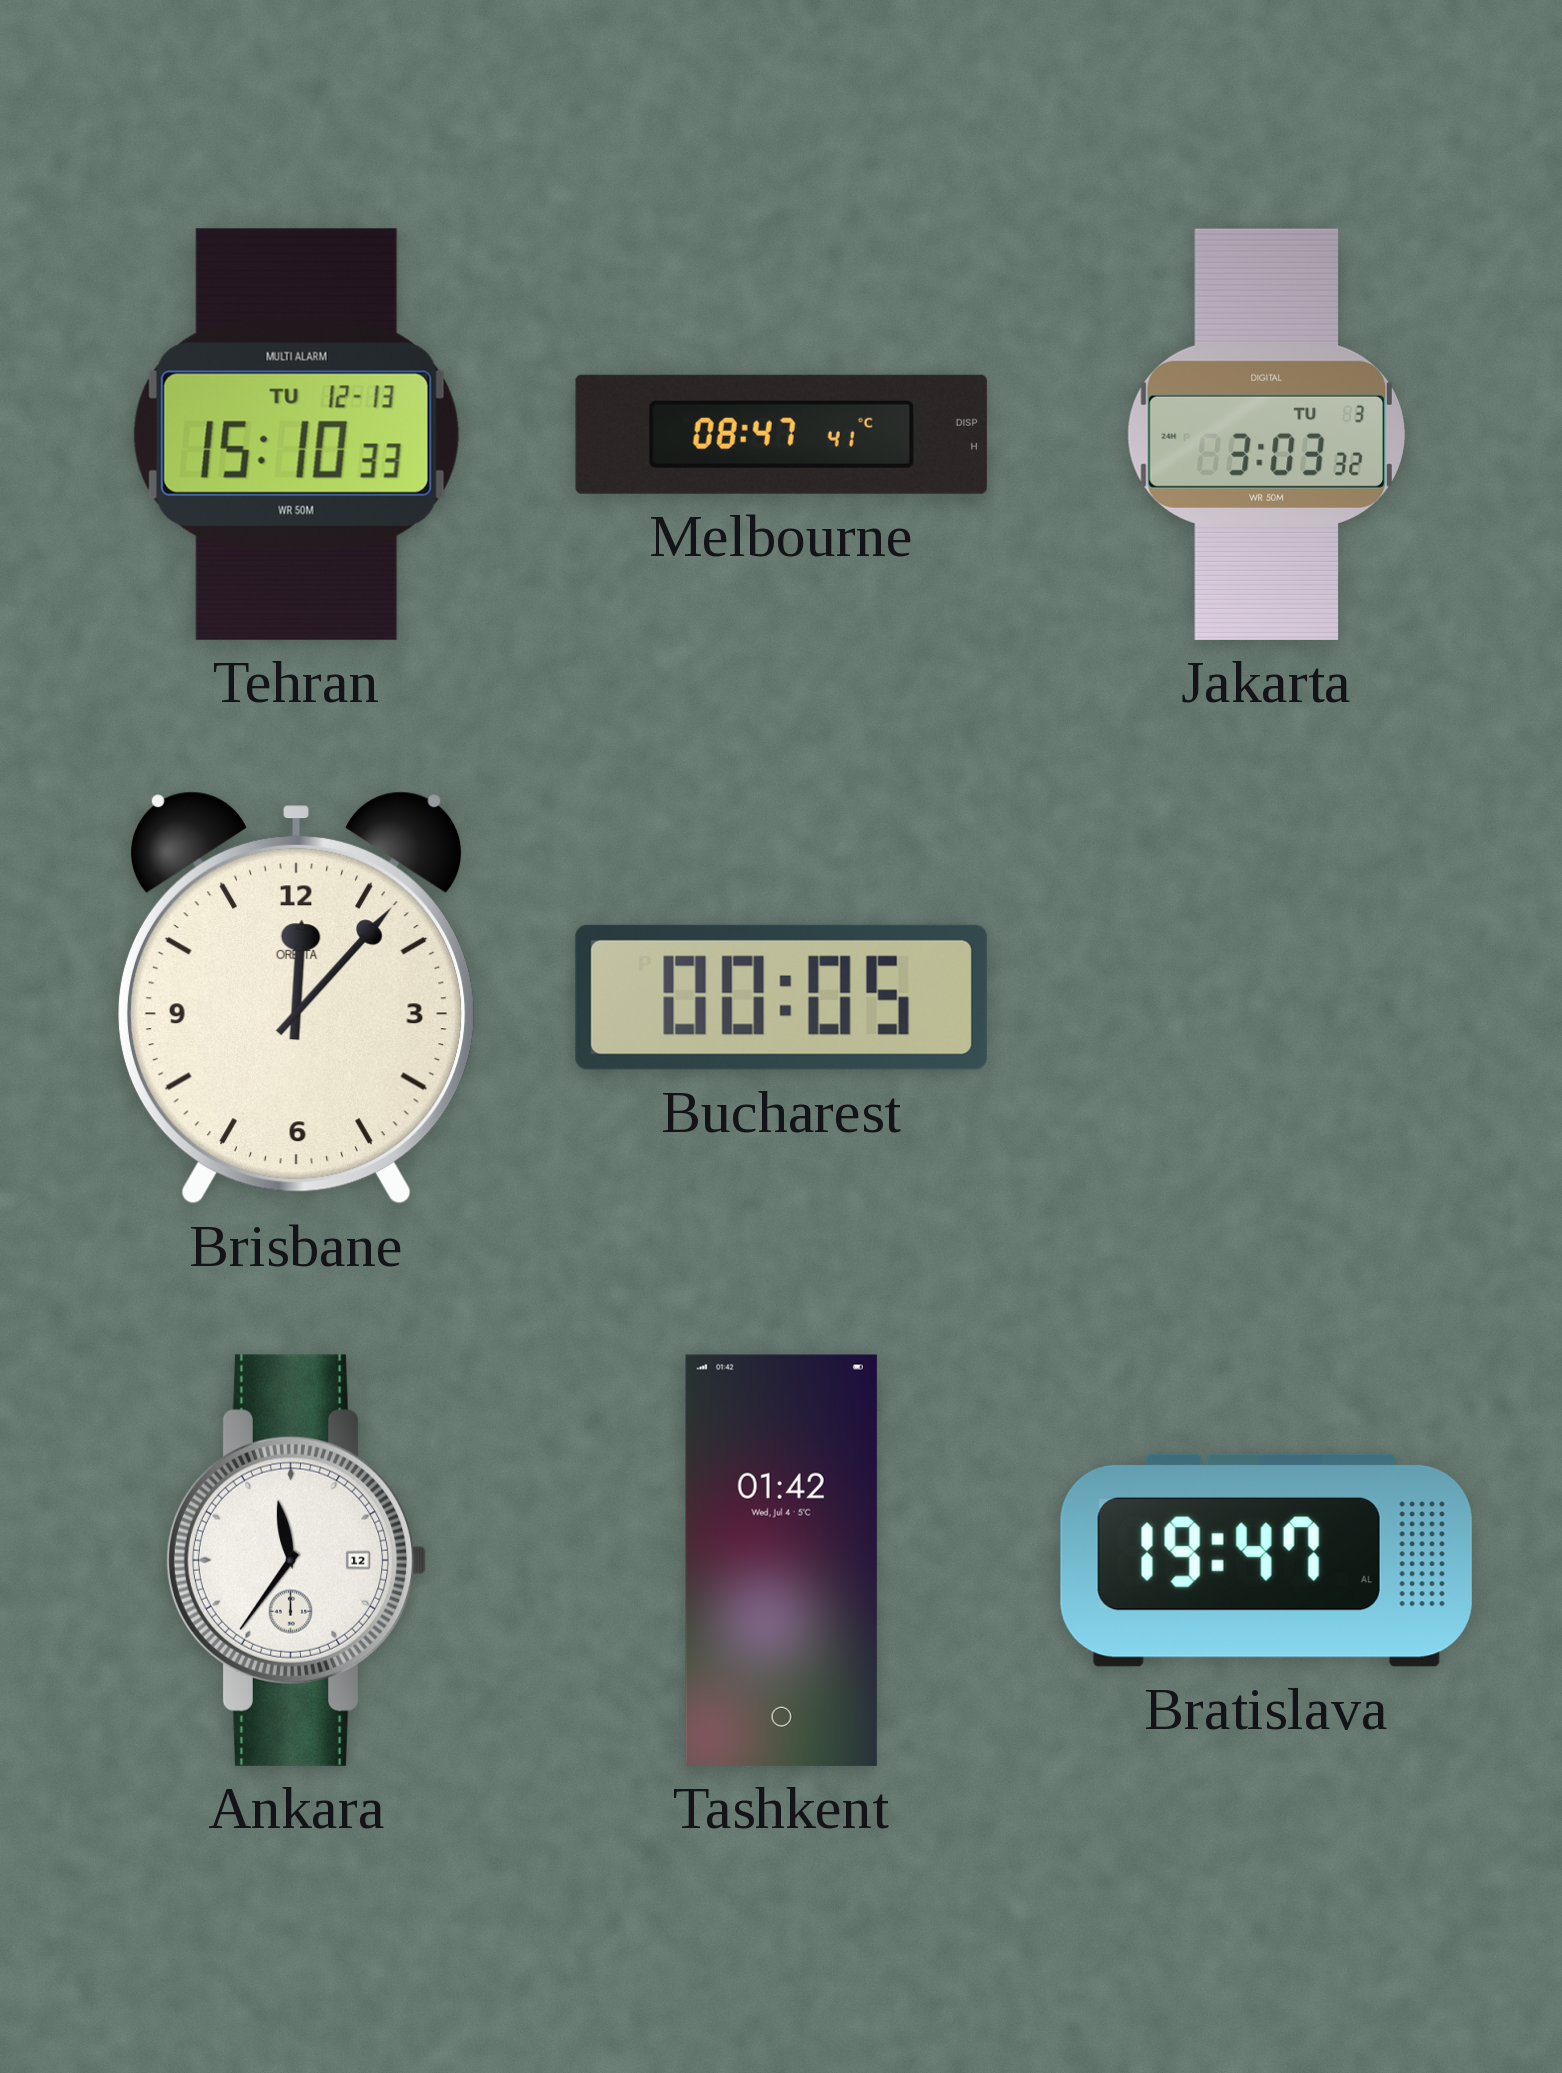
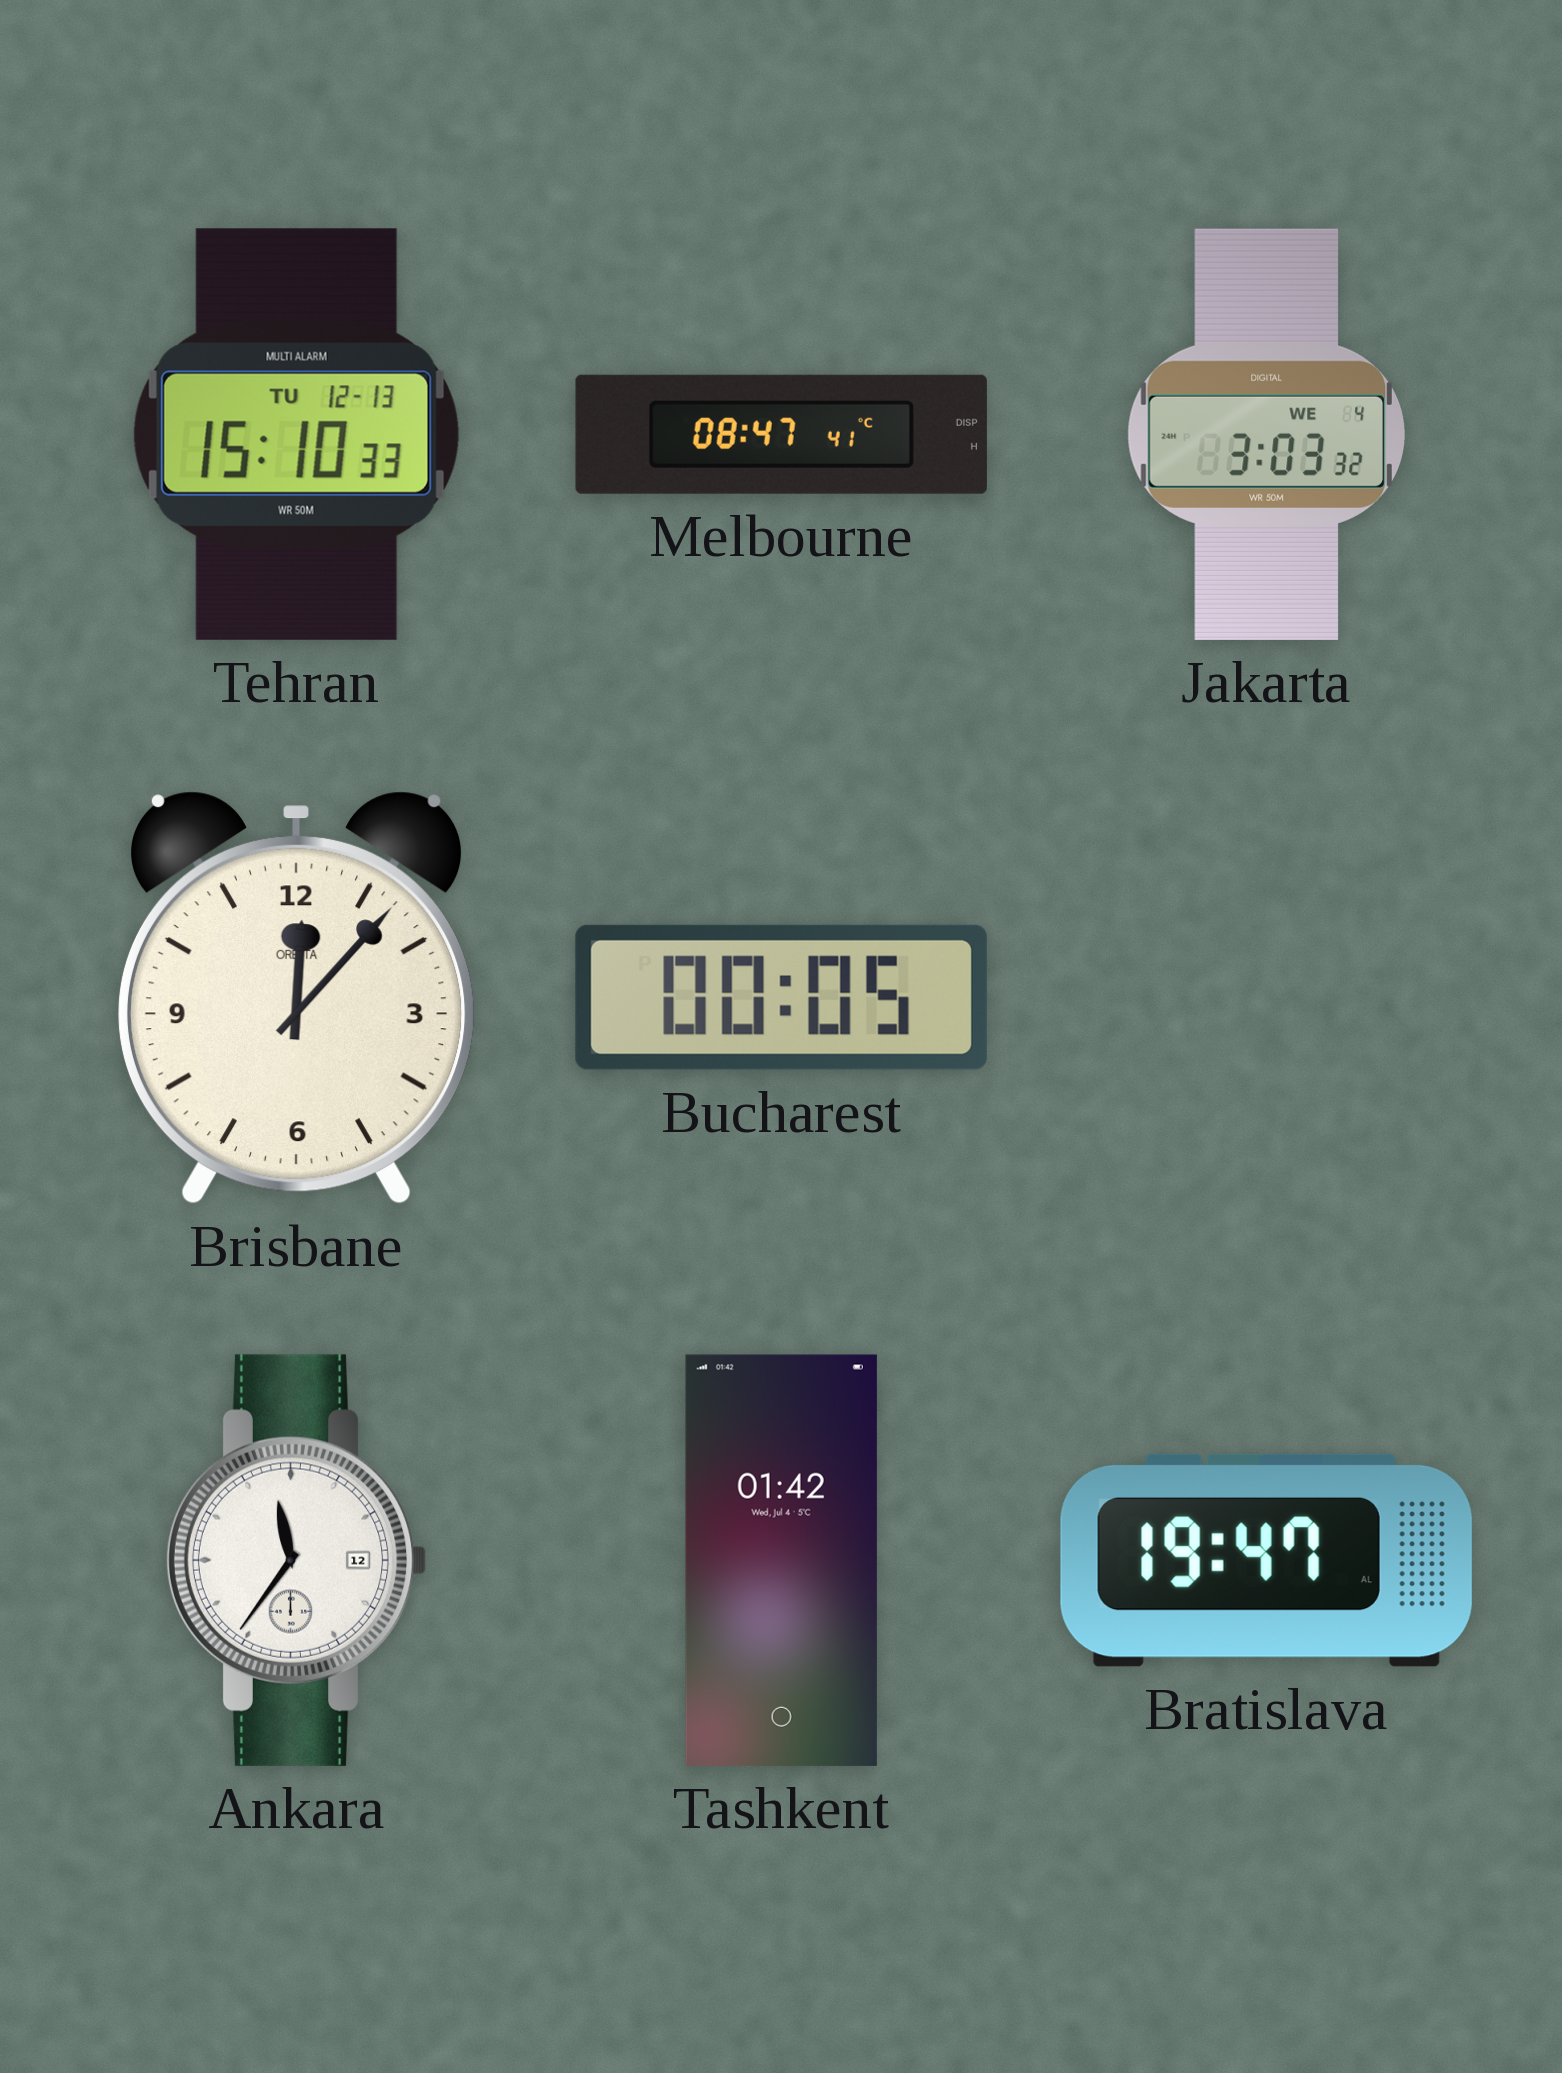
Jakarta date: TU 3 -> WE 4
